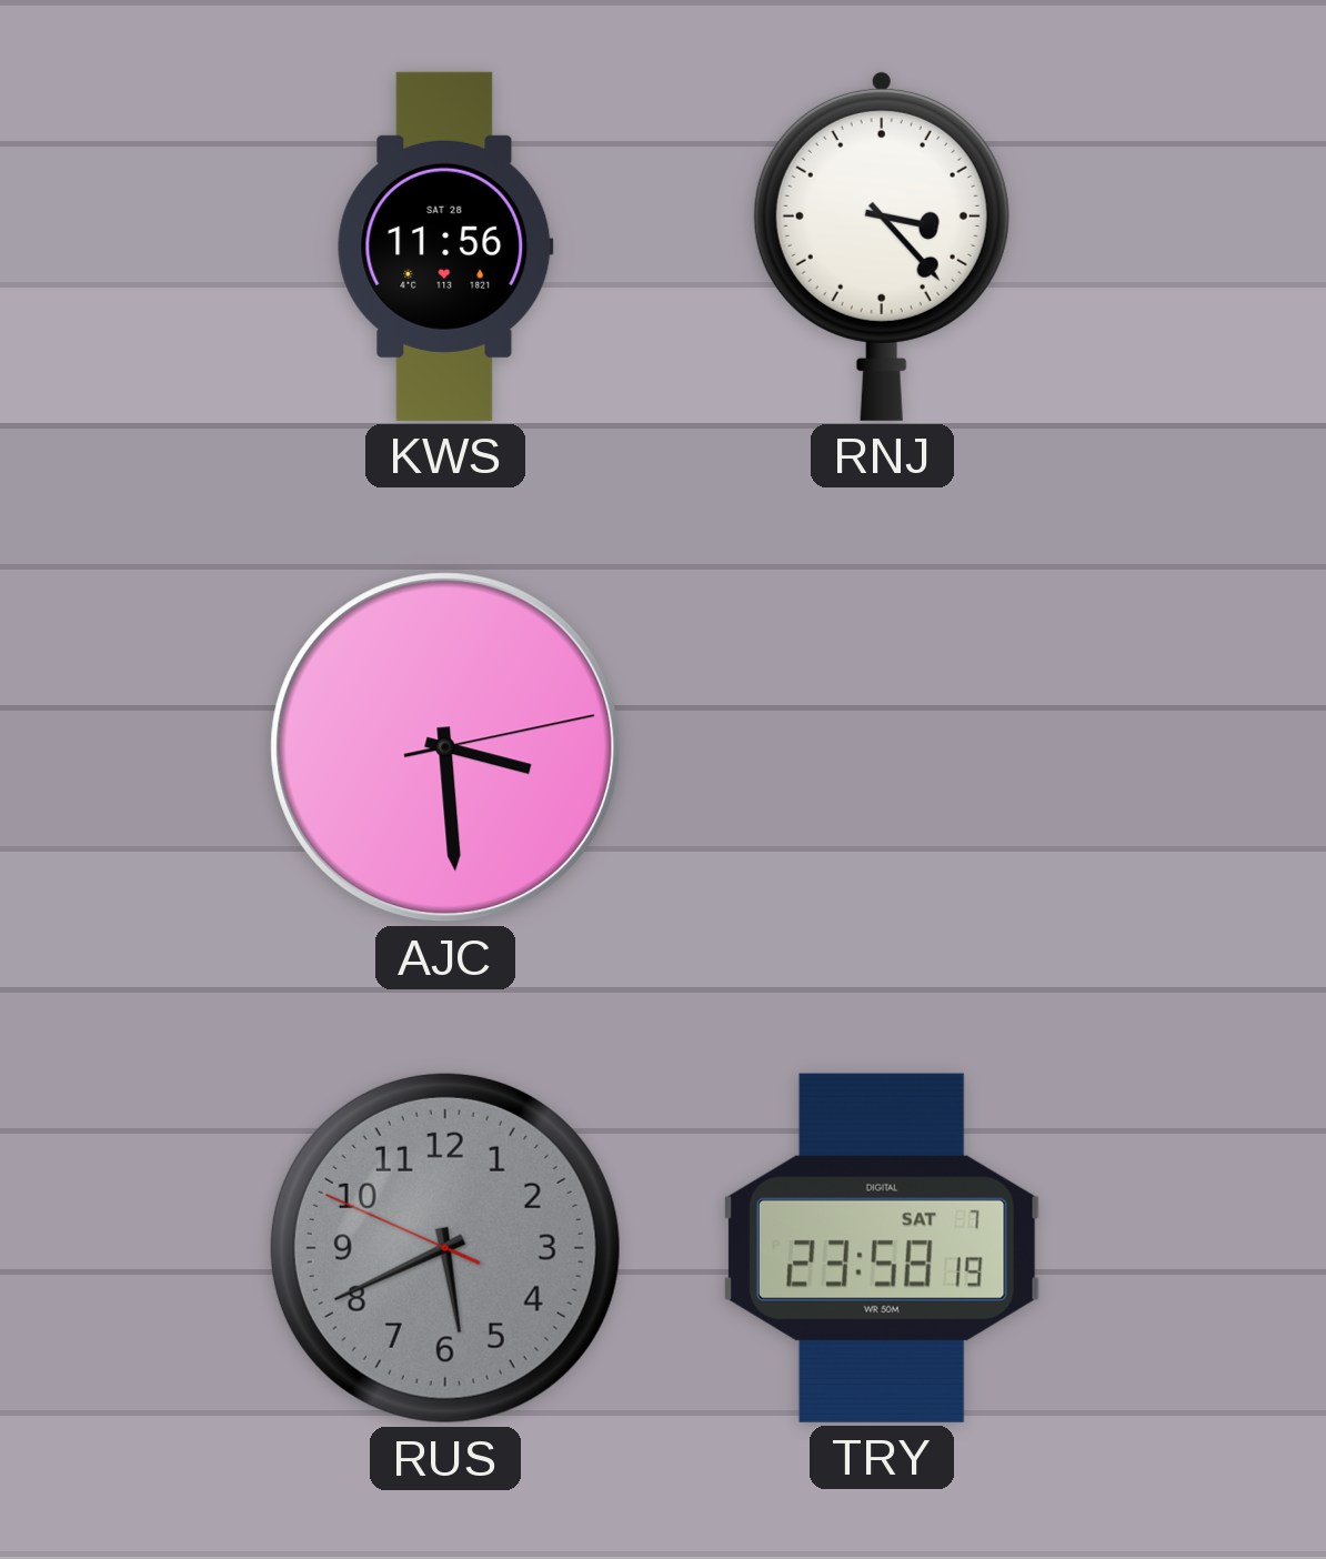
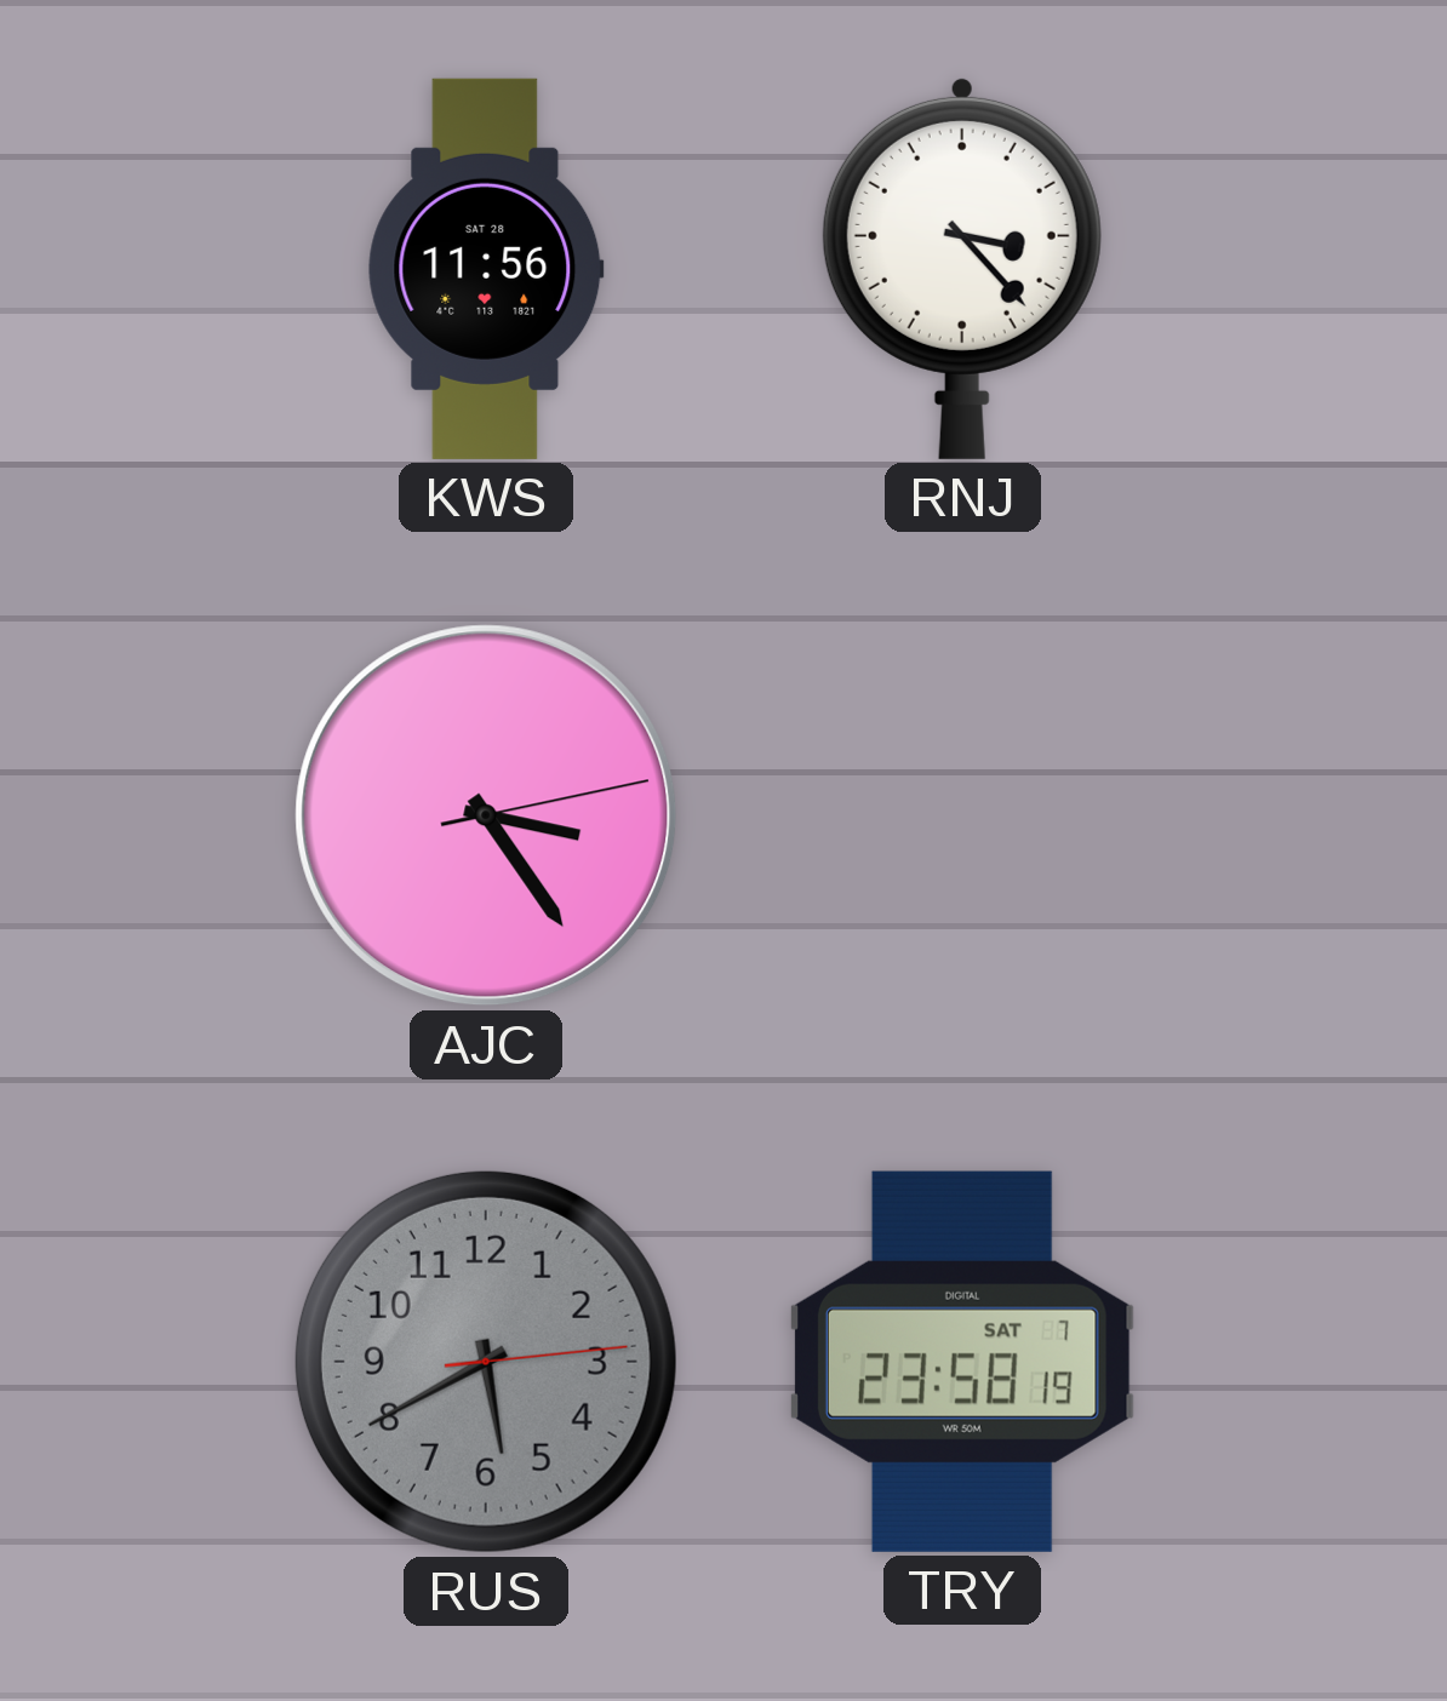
AJC: 3:29 -> 3:24
RUS: 5:40:49 -> 5:40:14
